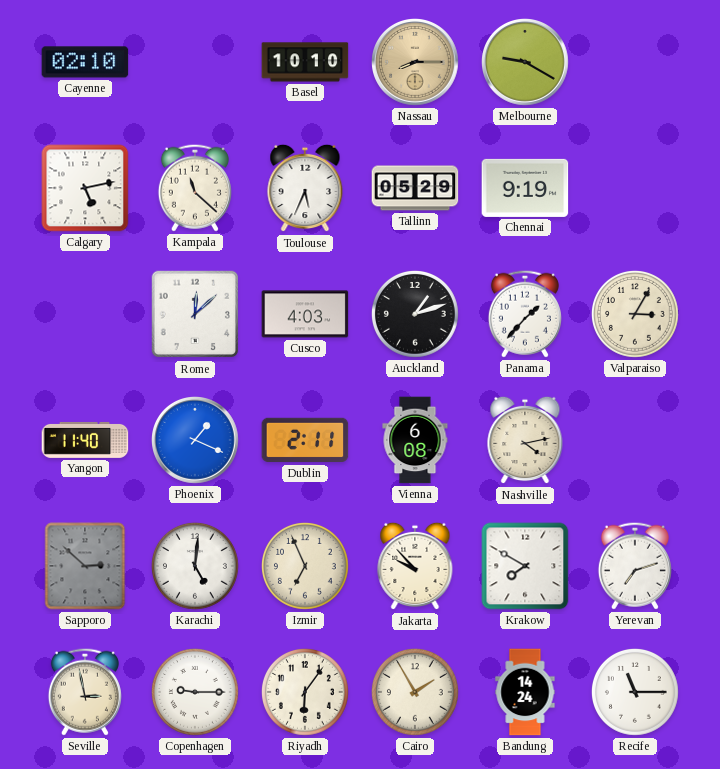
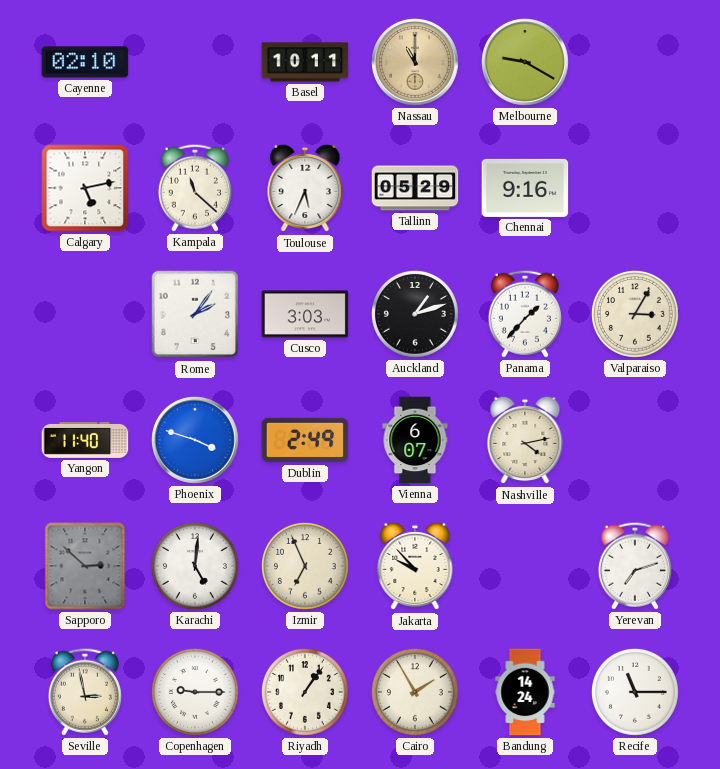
Basel: 10:10 -> 10:11
Nassau: 8:15 -> 11:00
Chennai: 9:19 -> 9:16
Rome: 12:08 -> 2:06
Cusco: 4:03 -> 3:03
Phoenix: 1:19 -> 3:48
Dublin: 2:11 -> 2:49
Vienna: 6:08 -> 6:07
Krakow: 7:50 -> none
Riyadh: 6:06 -> 1:06
